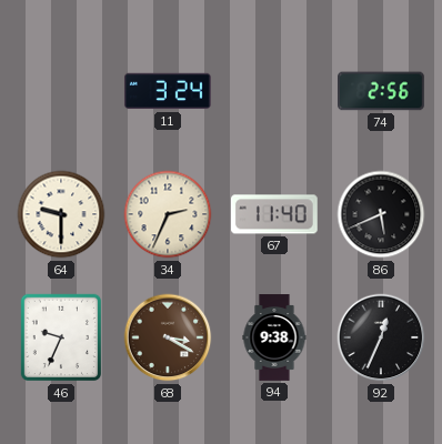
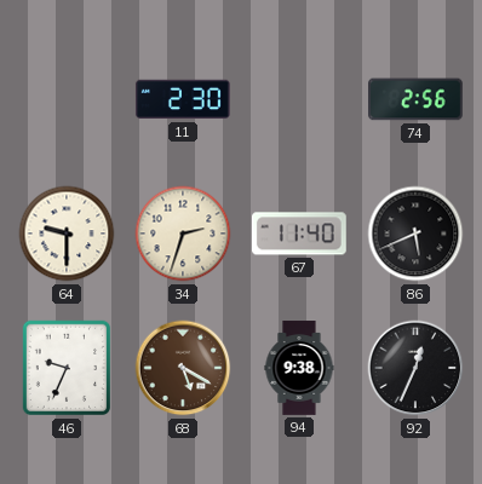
11: 3:24 -> 2:30
34: 2:34 -> 2:33
68: 3:20 -> 5:20
